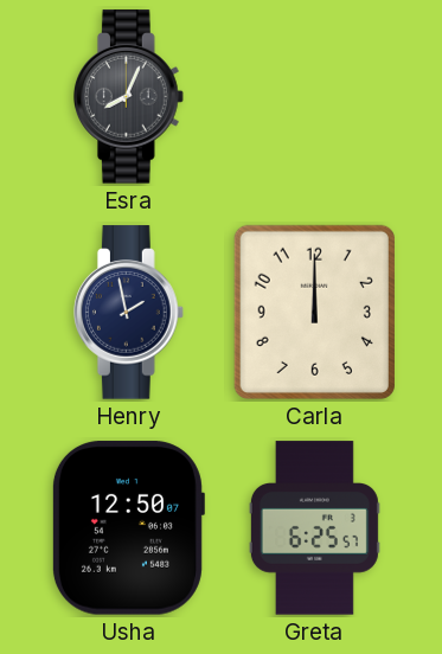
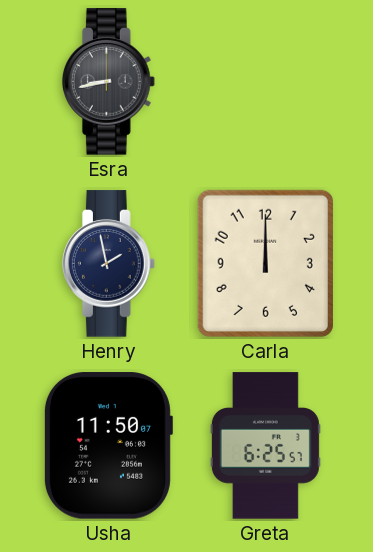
Esra: 8:04 -> 8:43
Usha: 12:50 -> 11:50
